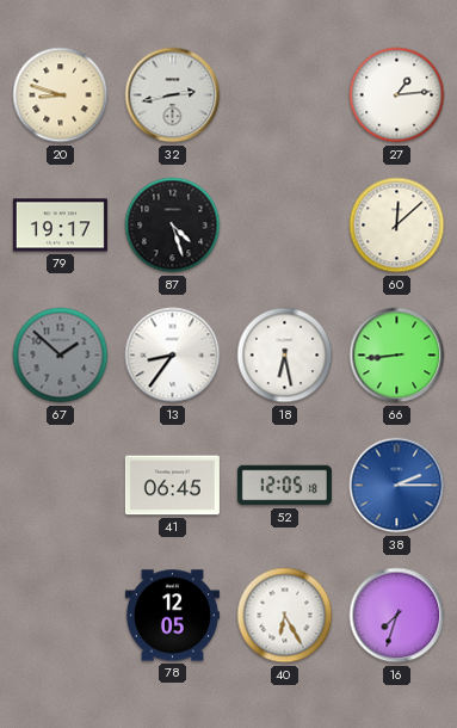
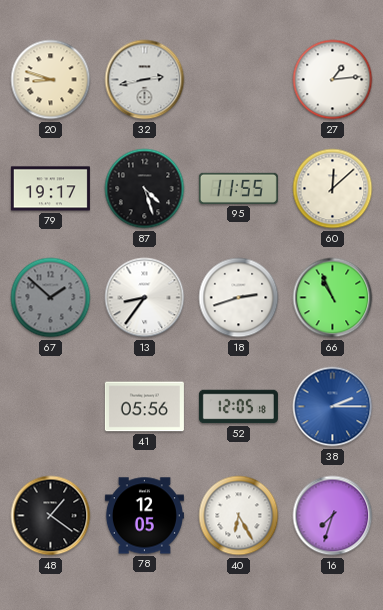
95: none -> 11:55
18: 6:28 -> 2:42
66: 8:44 -> 10:56
41: 06:45 -> 05:56
48: none -> 1:21
